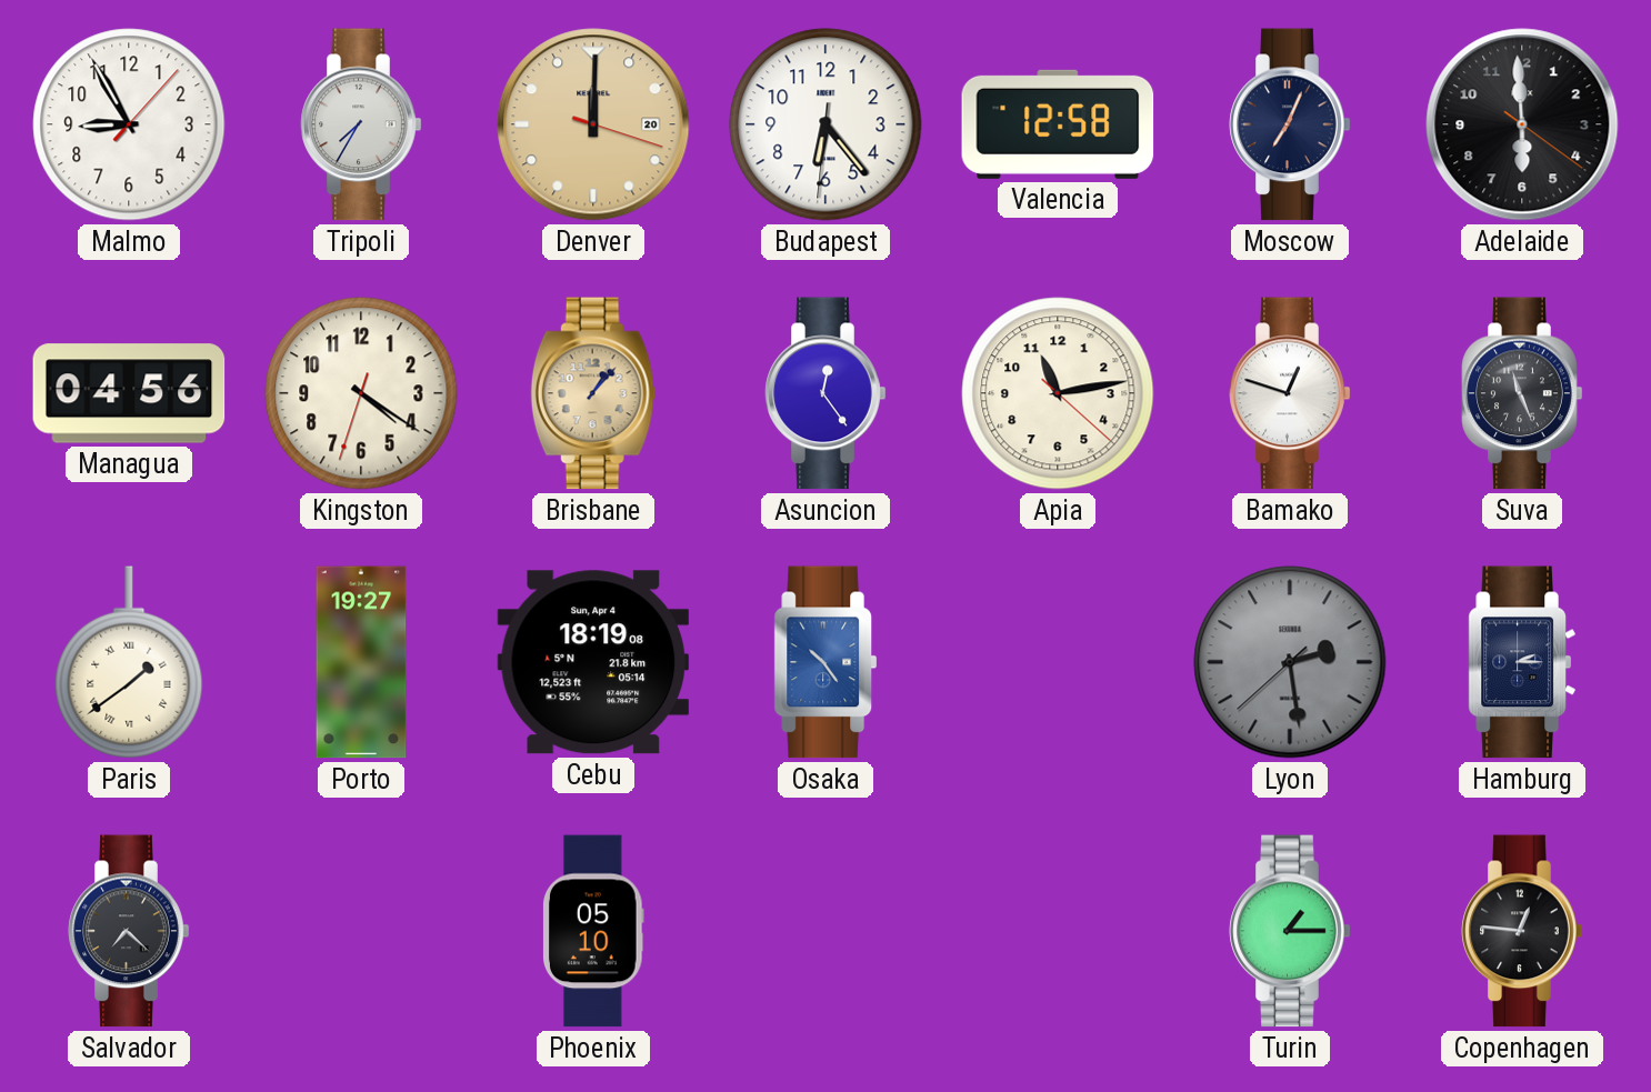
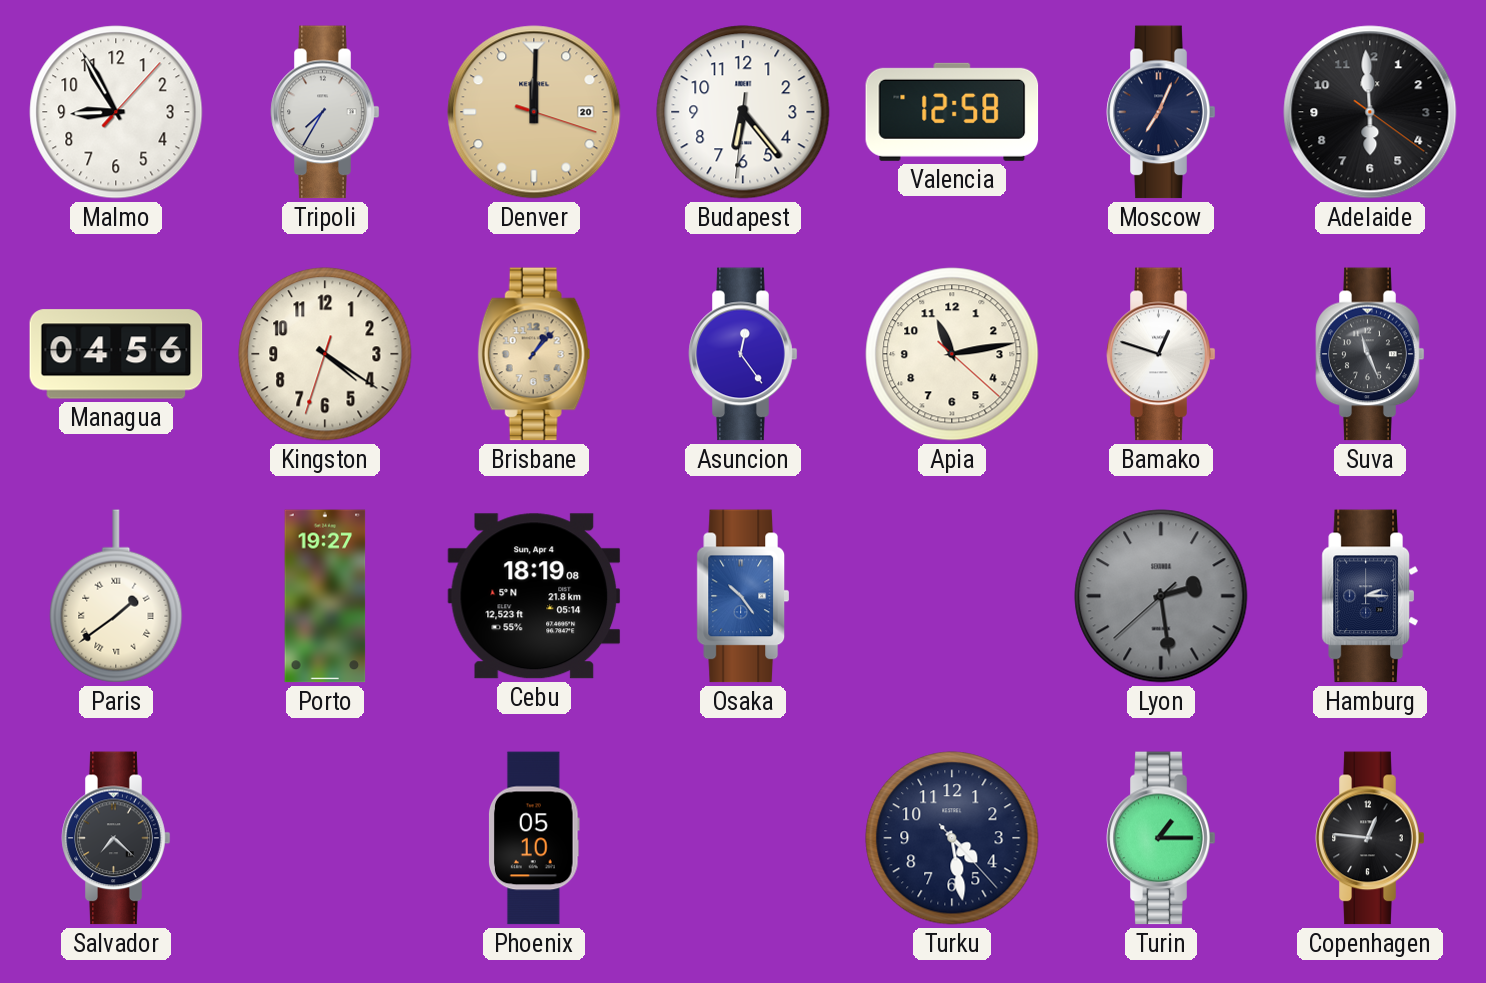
Turku: none -> 4:28
